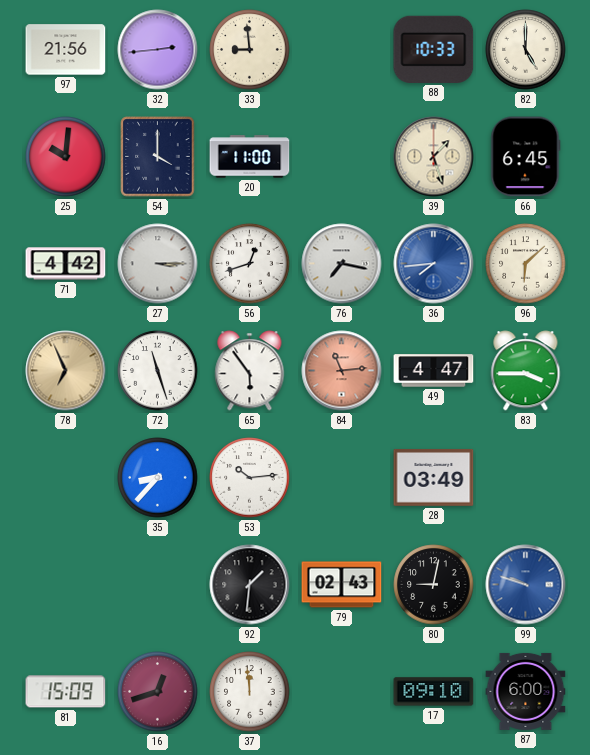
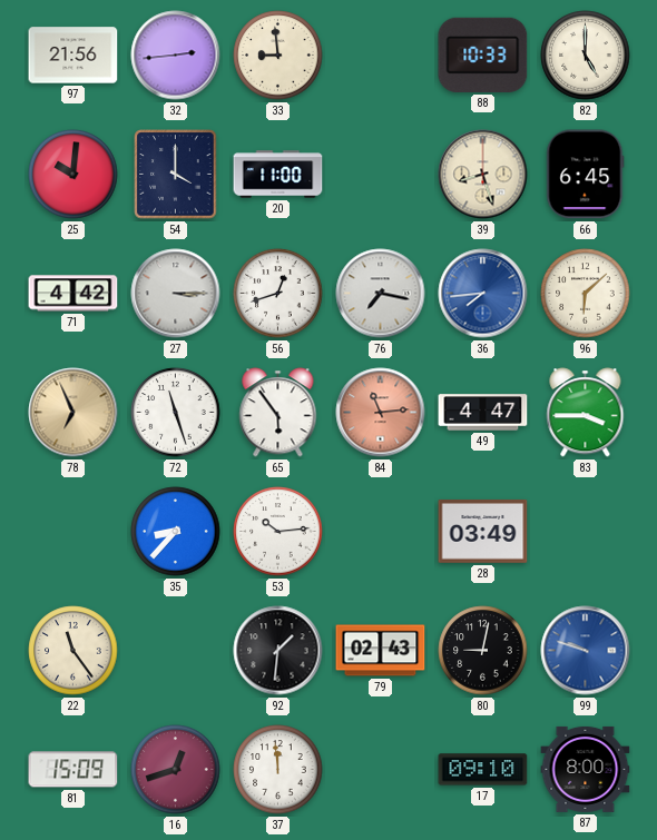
39: 1:27 -> 8:27
22: none -> 11:24
87: 6:00 -> 8:00
